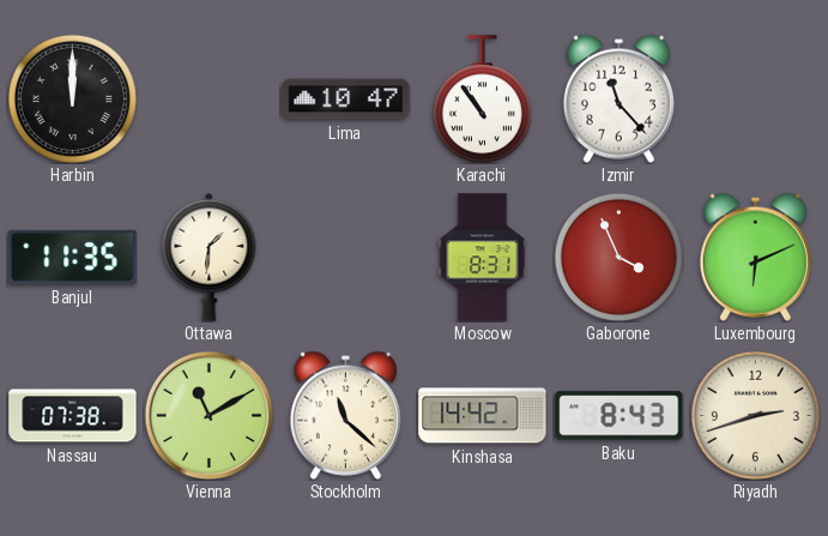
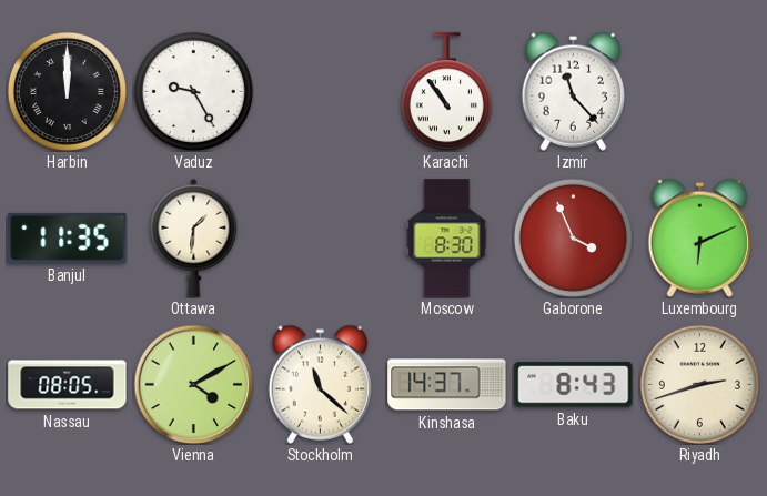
Vaduz: none -> 9:25
Lima: 10:47 -> none
Moscow: 8:31 -> 8:30
Nassau: 07:38 -> 08:05
Vienna: 11:10 -> 4:10
Kinshasa: 14:42 -> 14:37
